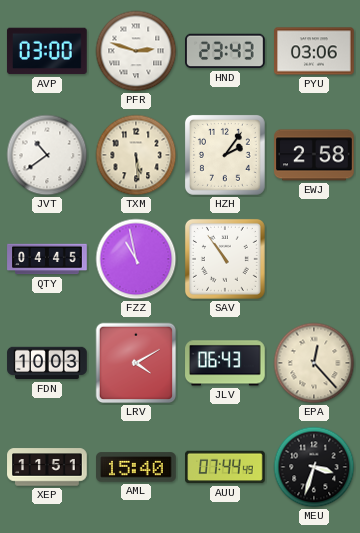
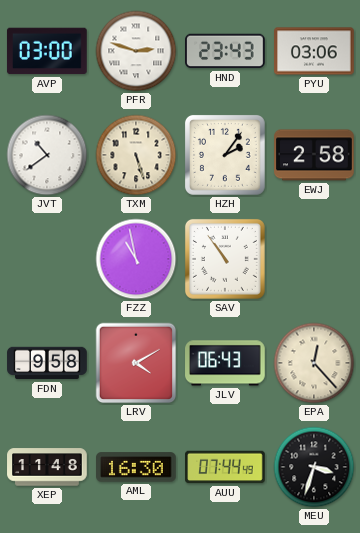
TXM: 5:29 -> 5:27
QTY: 04:45 -> none
FDN: 10:03 -> 9:58
XEP: 11:51 -> 11:48
AML: 15:40 -> 16:30
